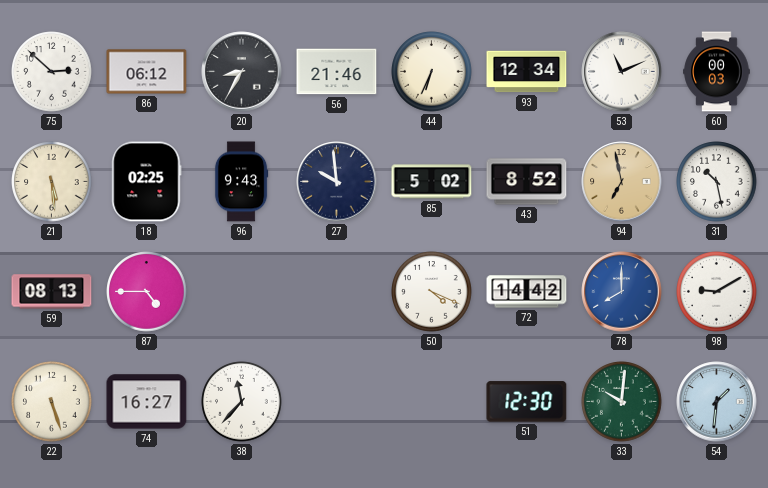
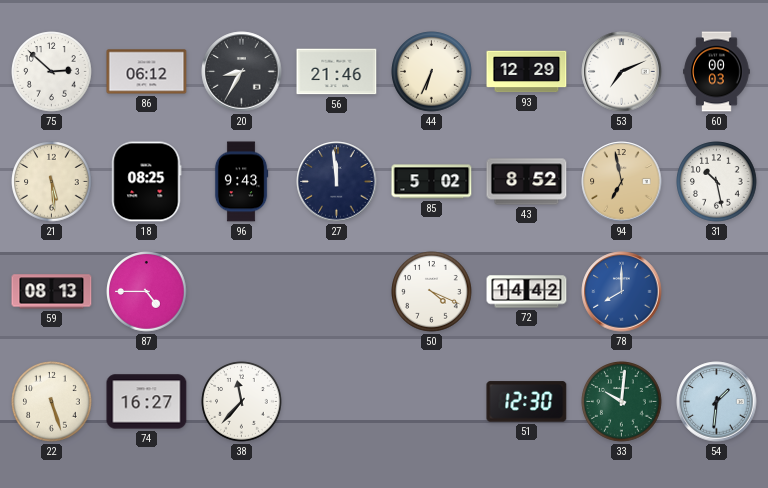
93: 12:34 -> 12:29
53: 11:11 -> 7:11
18: 02:25 -> 08:25
27: 9:59 -> 11:59
98: 9:10 -> none
